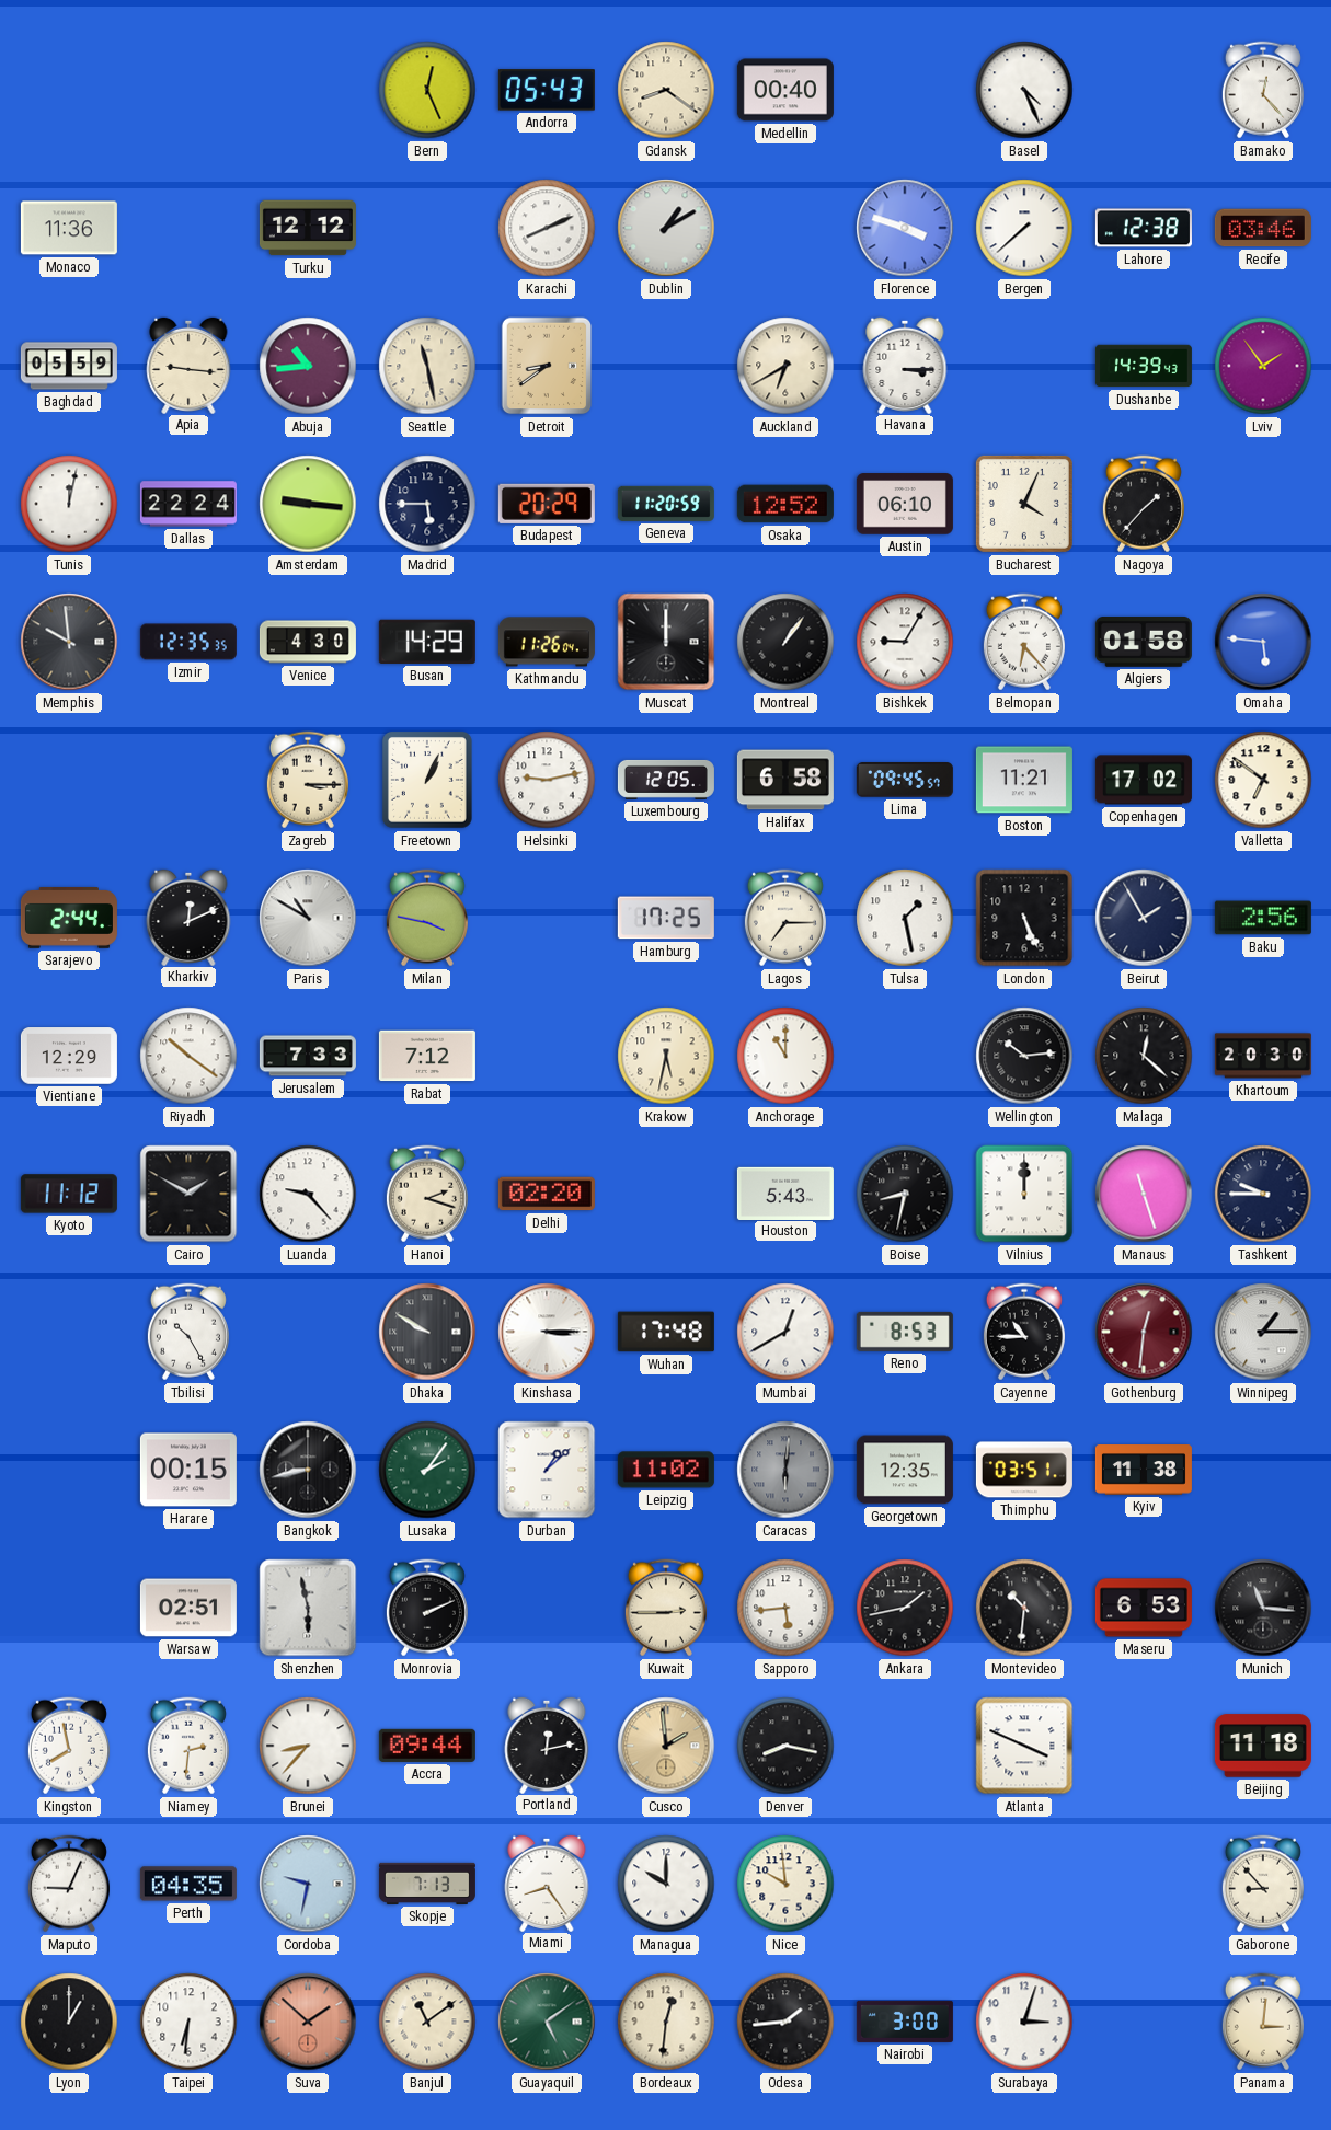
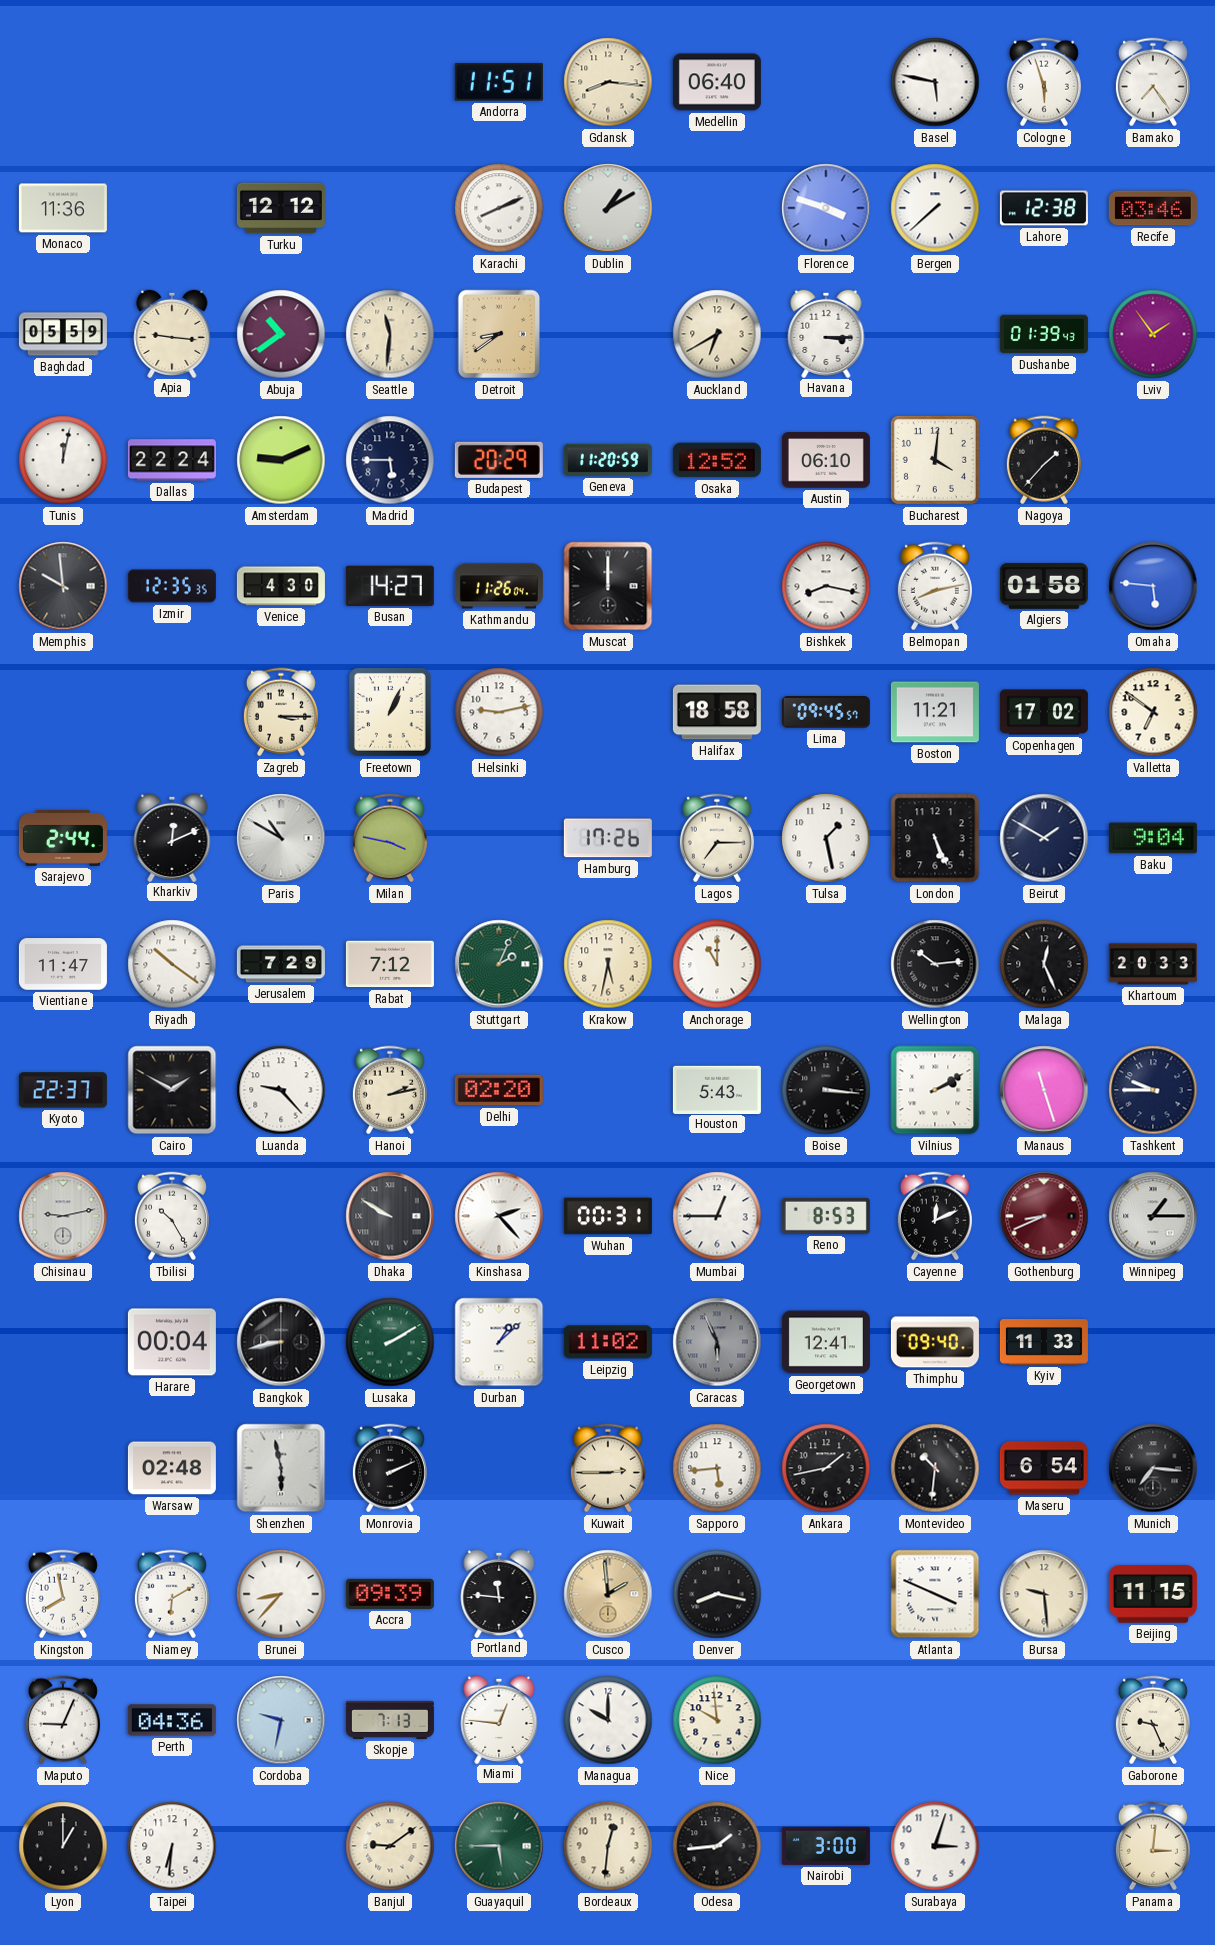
Bern: 12:26 -> none
Andorra: 05:43 -> 11:51
Gdansk: 8:21 -> 8:16
Medellin: 00:40 -> 06:40
Basel: 4:26 -> 5:47
Cologne: none -> 5:57
Bamako: 12:23 -> 7:24
Abuja: 10:44 -> 10:39
Seattle: 11:28 -> 11:31
Dushanbe: 14:39 -> 01:39
Amsterdam: 9:16 -> 9:11
Bucharest: 4:04 -> 4:01
Busan: 14:29 -> 14:27
Montreal: 1:06 -> none
Bishkek: 9:05 -> 8:17
Belmopan: 6:23 -> 8:13
Luxembourg: 12:05 -> none
Halifax: 6:58 -> 18:58
Hamburg: 17:25 -> 17:26
Beirut: 1:55 -> 1:50
Baku: 2:56 -> 9:04
Vientiane: 12:29 -> 11:47
Jerusalem: 7:33 -> 7:29
Stuttgart: none -> 2:04
Malaga: 12:22 -> 12:26
Khartoum: 20:30 -> 20:33
Kyoto: 11:12 -> 22:37
Hanoi: 2:18 -> 2:13
Boise: 8:32 -> 3:16
Vilnius: 12:00 -> 2:10
Chisinau: none -> 9:13
Kinshasa: 3:15 -> 2:23
Wuhan: 17:48 -> 00:31
Mumbai: 12:40 -> 12:45
Cayenne: 10:45 -> 12:11
Gothenburg: 12:31 -> 8:41
Harare: 00:15 -> 00:04
Lusaka: 2:06 -> 2:10
Caracas: 6:01 -> 5:56
Georgetown: 12:35 -> 12:41
Thimphu: 03:51 -> 09:40
Kyiv: 11:38 -> 11:33
Warsaw: 02:51 -> 02:48
Maseru: 6:53 -> 6:54
Munich: 11:16 -> 7:16
Niamey: 2:31 -> 6:10
Accra: 09:44 -> 09:39
Portland: 12:13 -> 11:46
Bursa: none -> 9:29
Beijing: 11:18 -> 11:15
Perth: 04:35 -> 04:36
Miami: 8:24 -> 12:46
Gaborone: 8:53 -> 9:26
Suva: 1:52 -> none
Banjul: 11:09 -> 9:09
Guayaquil: 5:09 -> 5:45
